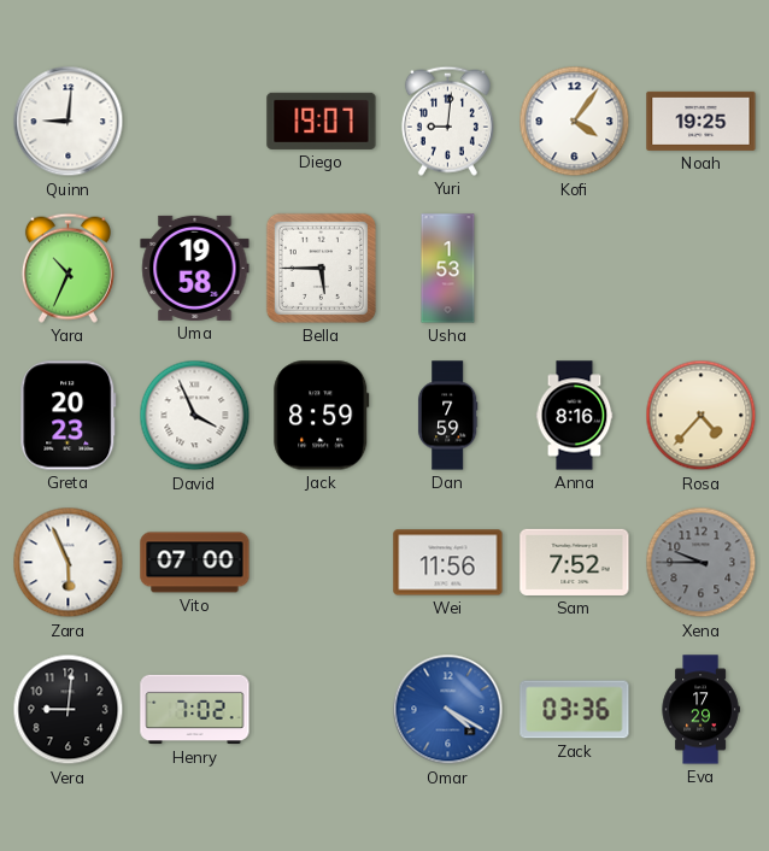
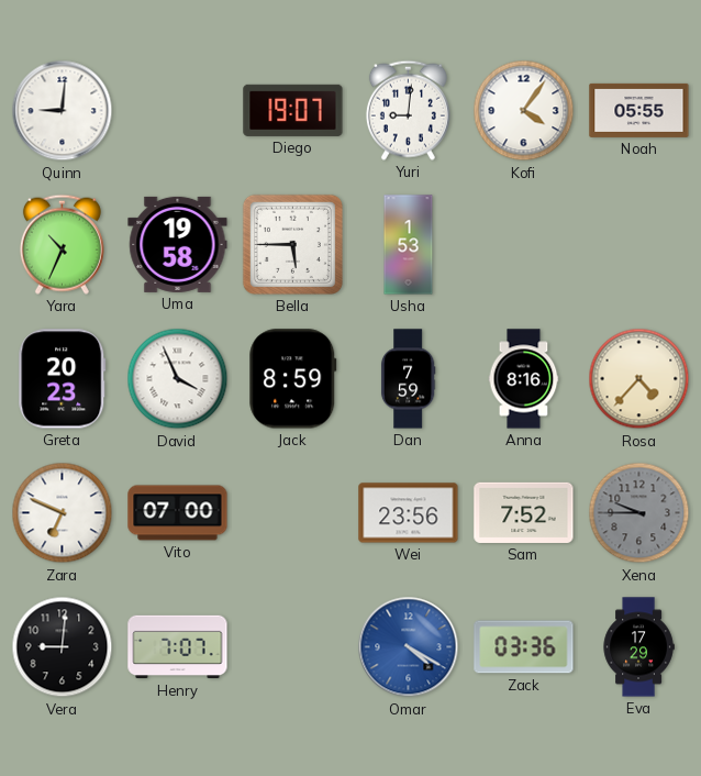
Noah: 19:25 -> 05:55
Zara: 5:56 -> 6:49
Wei: 11:56 -> 23:56
Henry: 7:02 -> 7:07
